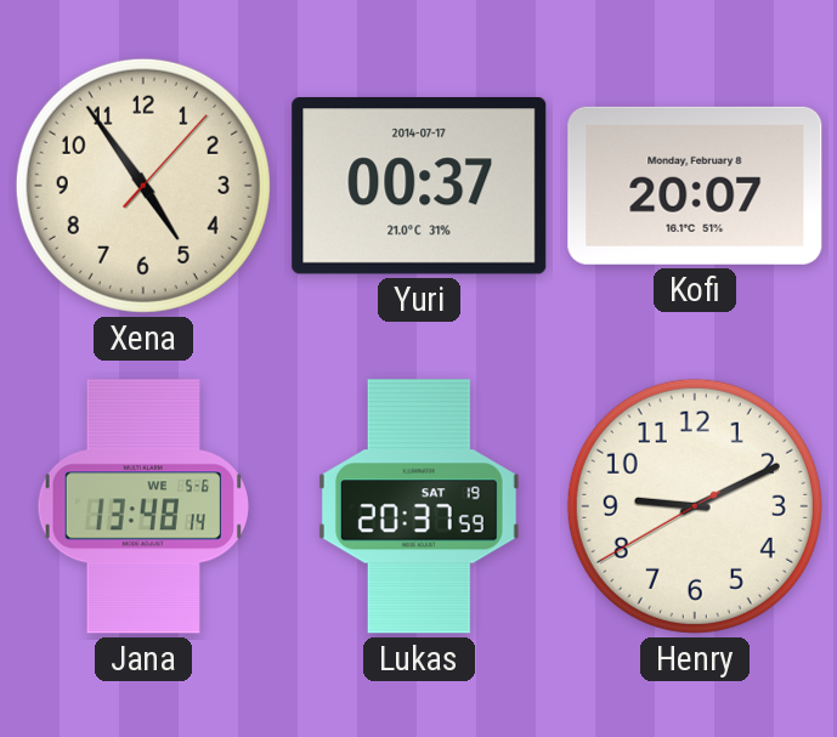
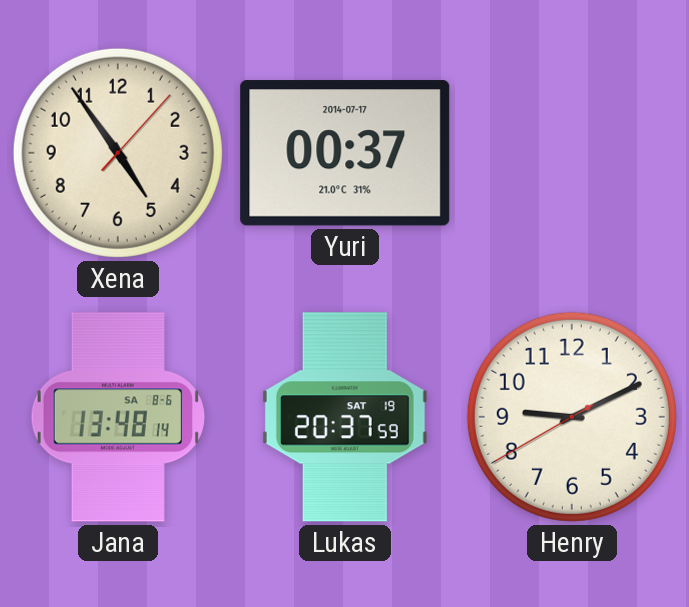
Kofi: 20:07 -> none
Jana date: WE 5-6 -> SA 8-6
